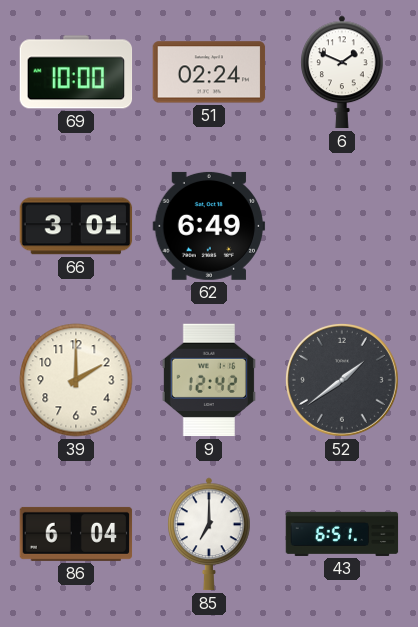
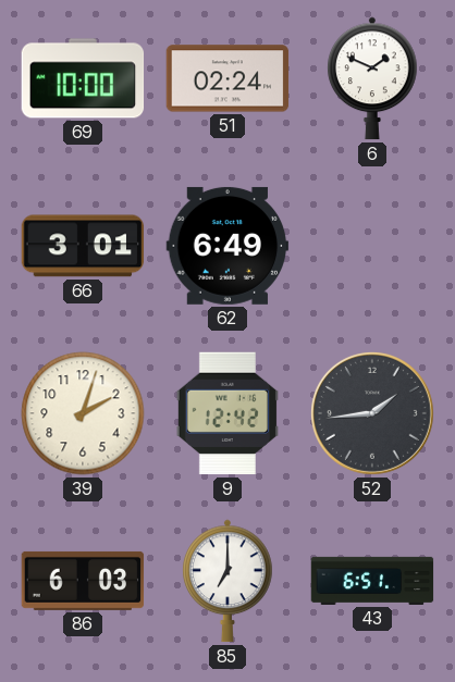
39: 2:00 -> 2:03
52: 1:39 -> 1:44
86: 6:04 -> 6:03
